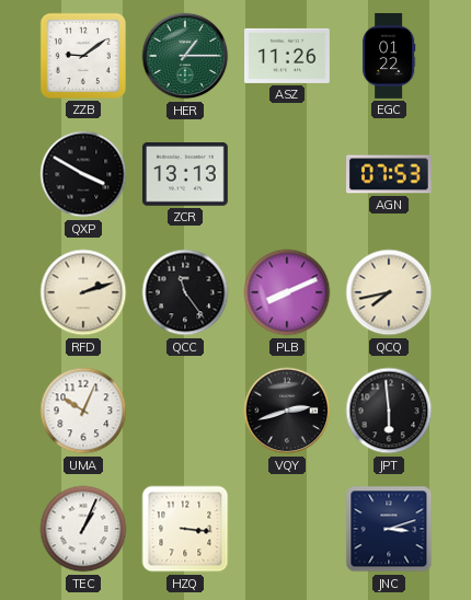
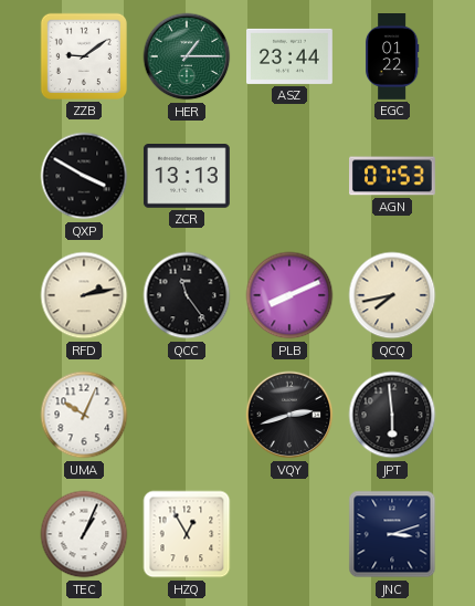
ASZ: 11:26 -> 23:44
RFD: 2:12 -> 2:13
HZQ: 3:16 -> 12:55
